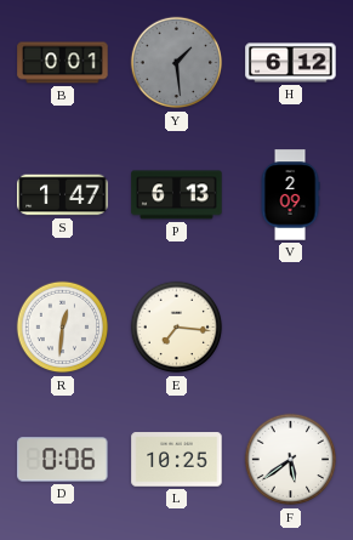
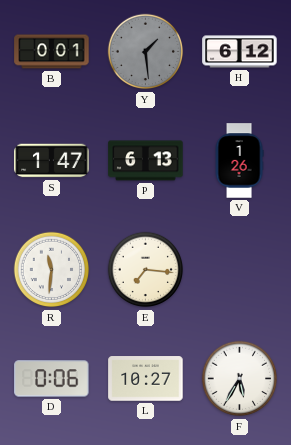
V: 2:09 -> 1:26
R: 12:31 -> 11:31
L: 10:25 -> 10:27
F: 5:39 -> 5:35
